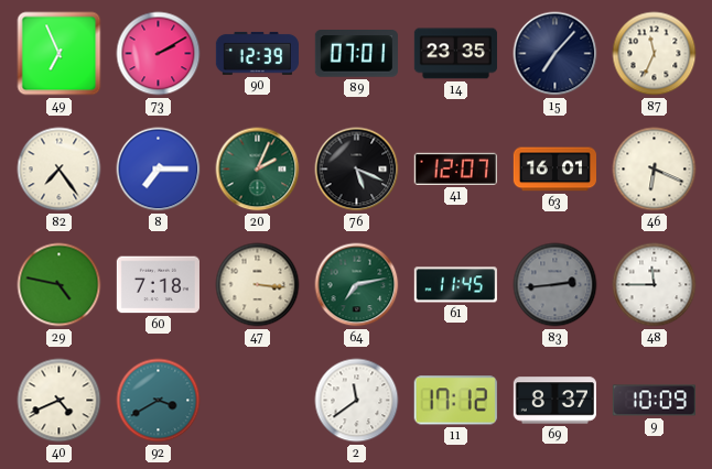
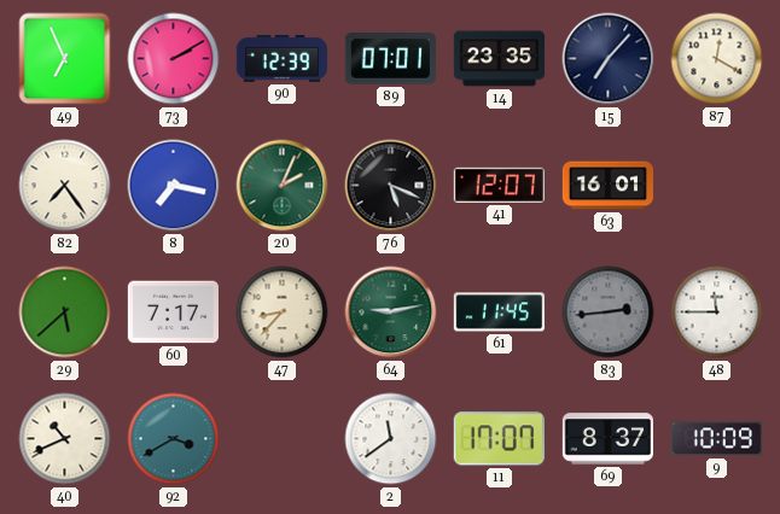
87: 11:34 -> 12:20
8: 7:15 -> 7:17
46: 6:19 -> none
29: 4:47 -> 5:38
60: 7:18 -> 7:17
47: 3:16 -> 8:37
64: 7:13 -> 9:13
40: 4:41 -> 10:41
11: 17:12 -> 17:07
